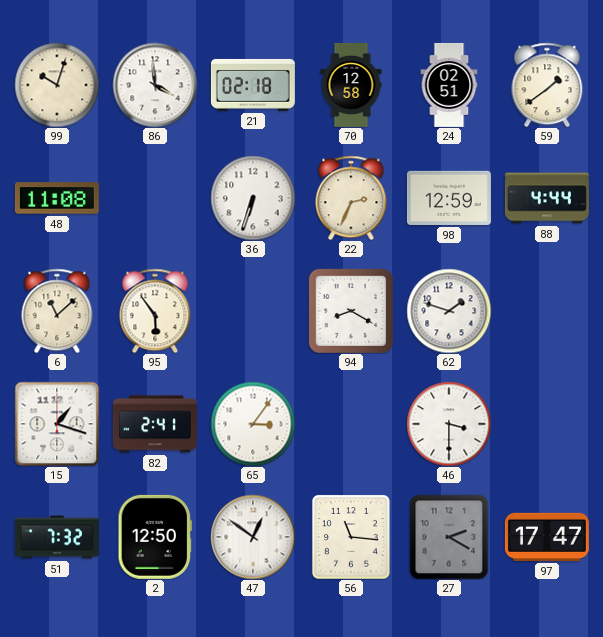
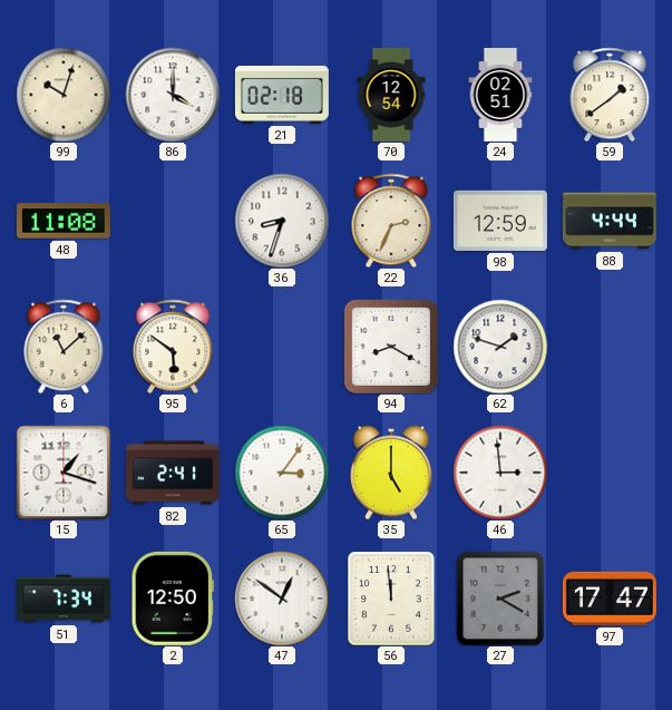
86: 3:59 -> 4:00
70: 12:58 -> 12:54
36: 6:33 -> 8:33
95: 5:54 -> 5:51
35: none -> 5:00
46: 3:30 -> 2:59
51: 7:32 -> 7:34
56: 11:16 -> 11:59
